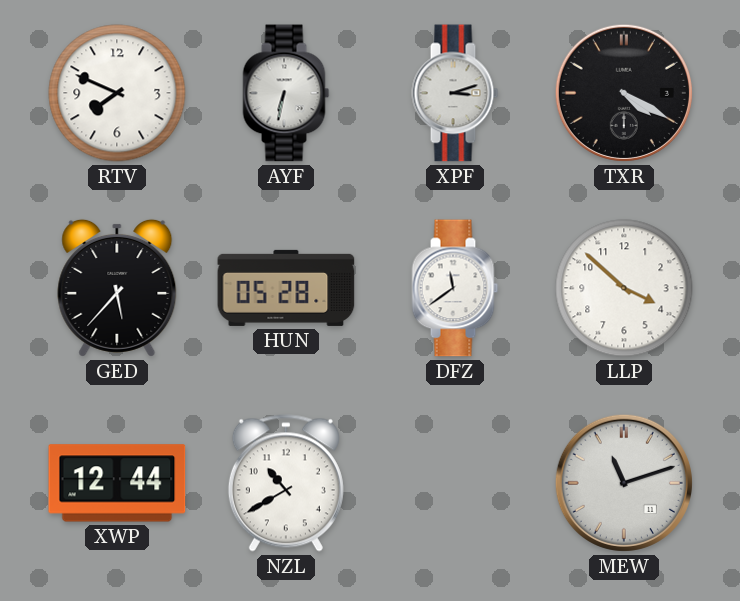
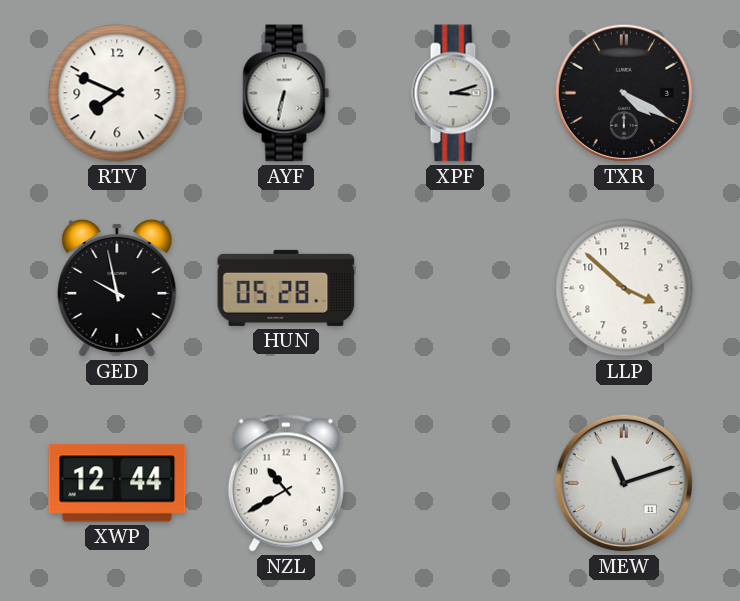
GED: 5:37 -> 9:58
DFZ: 11:39 -> none
